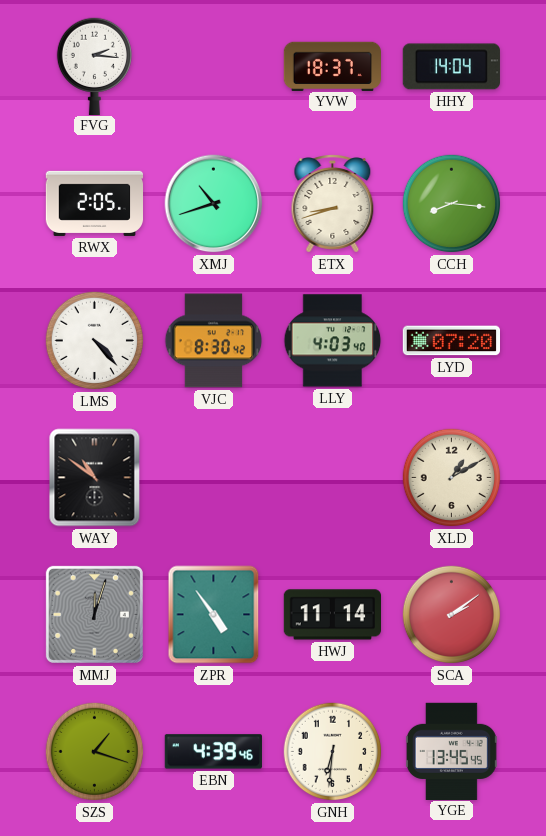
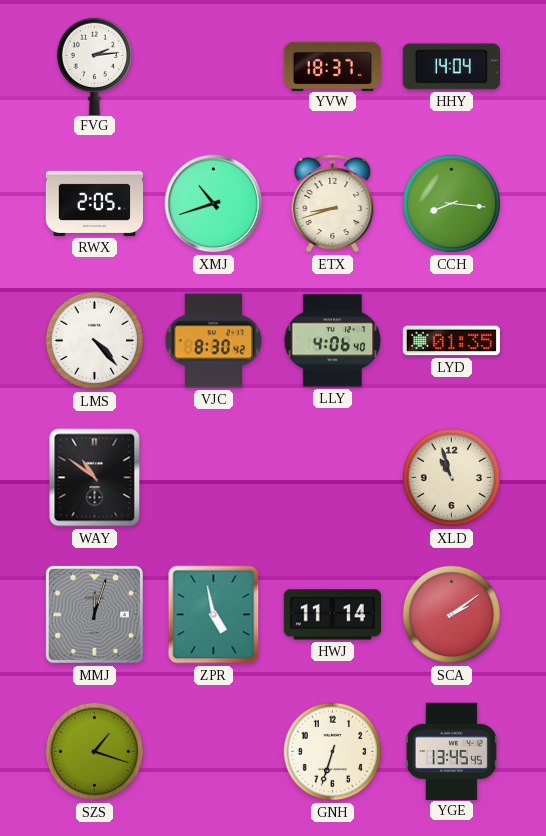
FVG: 2:16 -> 2:14
LLY: 4:03 -> 4:06
LYD: 07:20 -> 01:35
XLD: 1:10 -> 10:57
ZPR: 4:54 -> 4:58
EBN: 4:39 -> none
GNH: 6:31 -> 6:33
